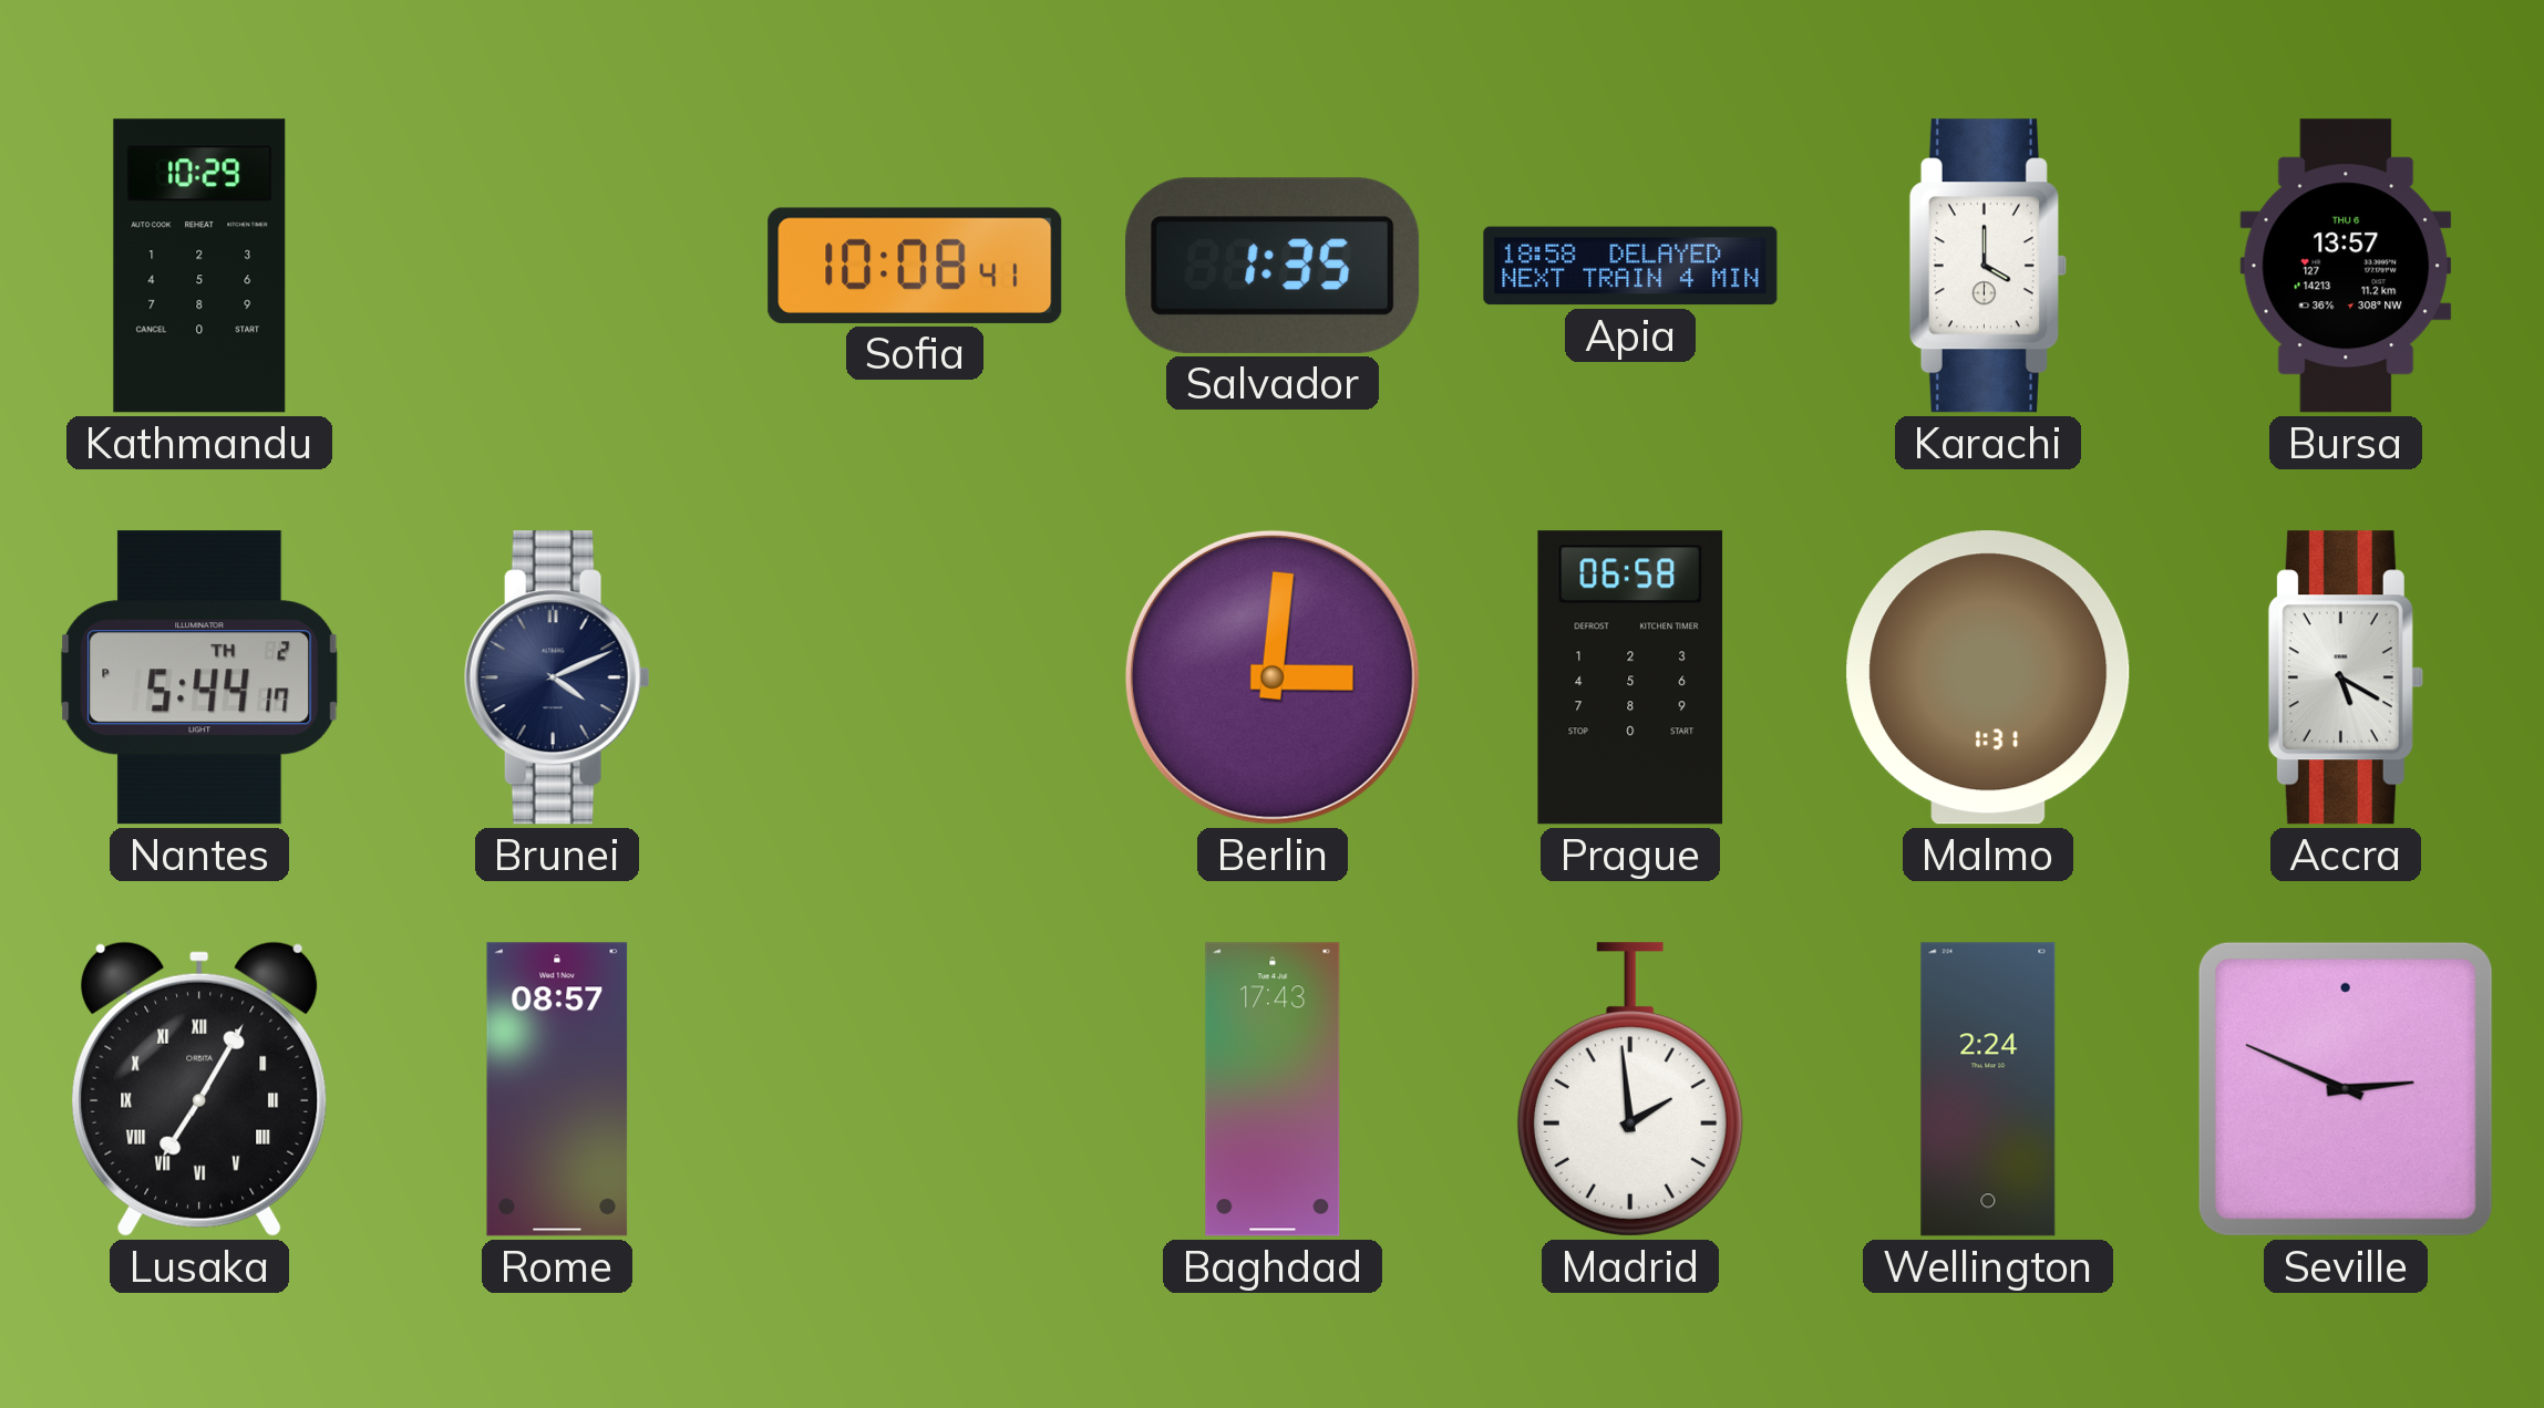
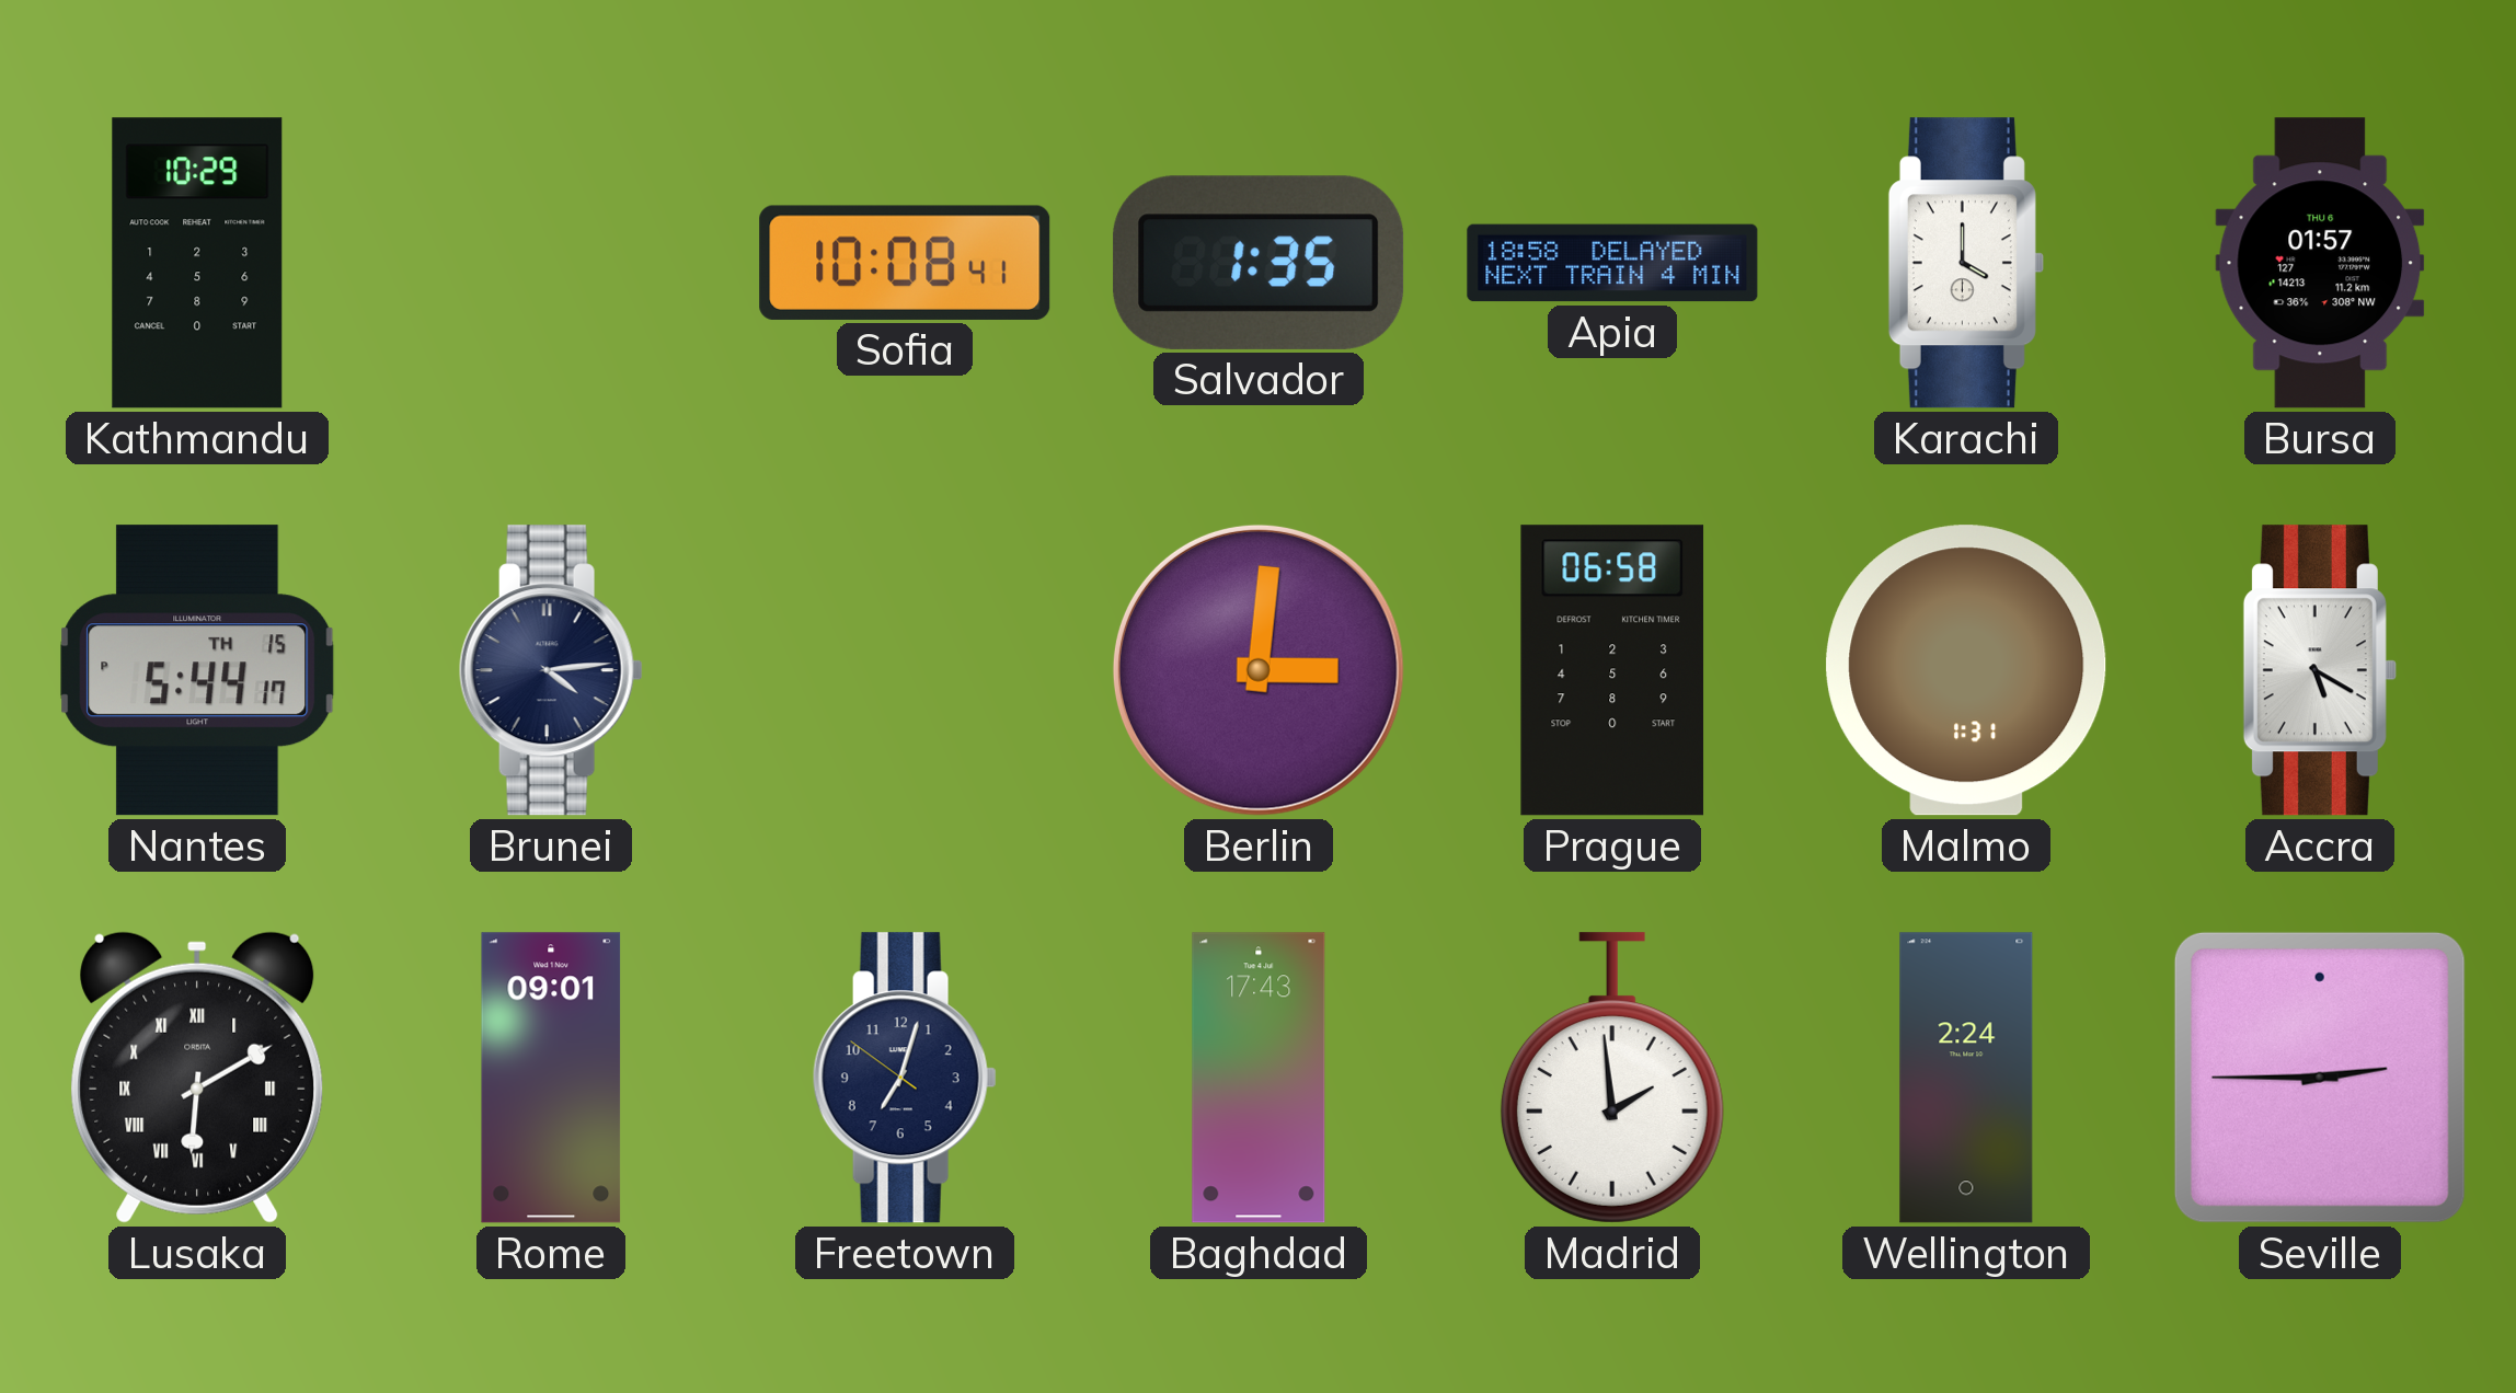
Bursa: 13:57 -> 01:57
Nantes date: TH 2 -> TH 15
Brunei: 4:11 -> 4:14
Lusaka: 7:05 -> 6:10
Rome: 08:57 -> 09:01
Freetown: none -> 7:02
Seville: 2:49 -> 2:45
